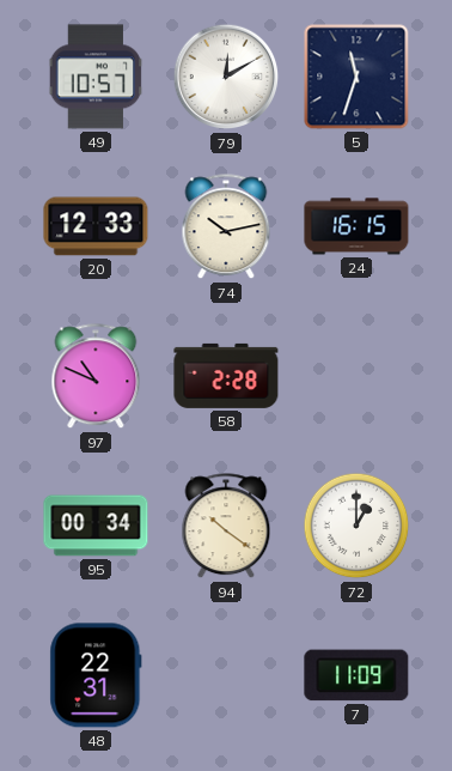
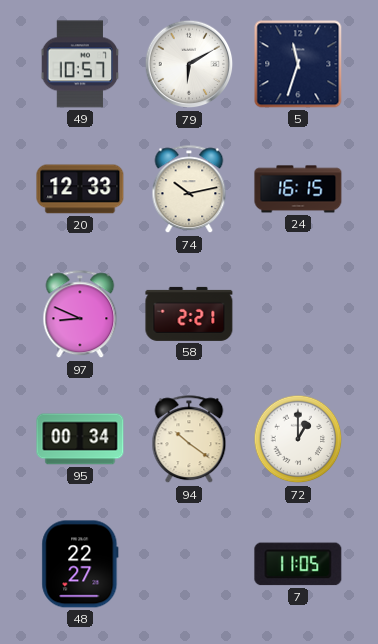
79: 12:10 -> 6:10
97: 10:49 -> 8:49
58: 2:28 -> 2:21
48: 22:31 -> 22:27
7: 11:09 -> 11:05
